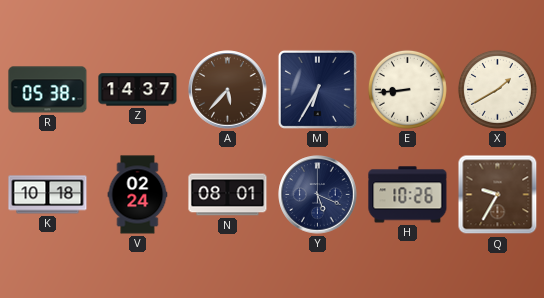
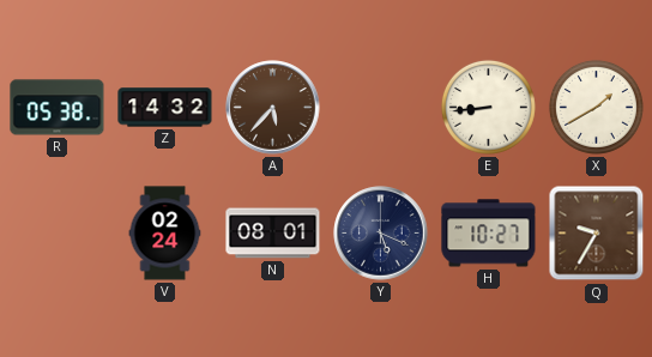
Z: 14:37 -> 14:32
M: 6:35 -> none
K: 10:18 -> none
H: 10:26 -> 10:27
